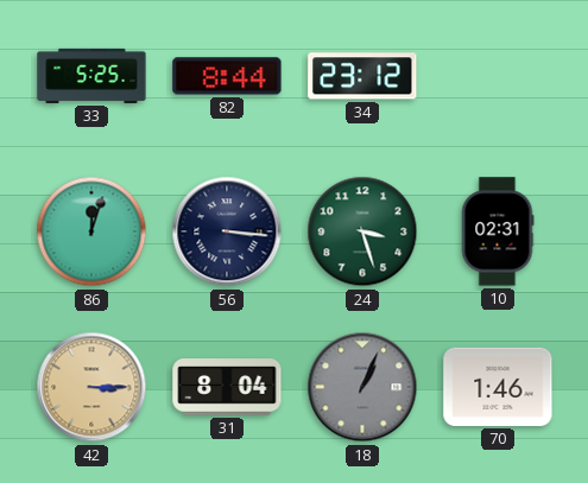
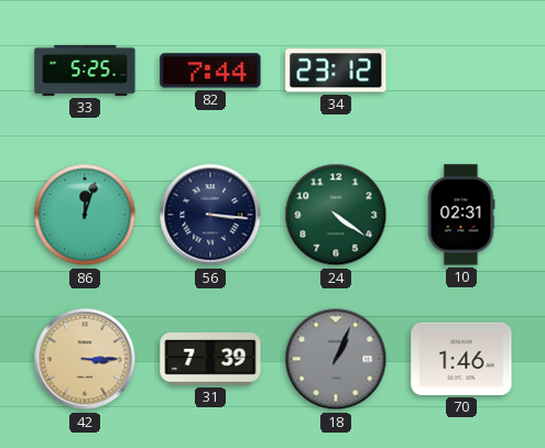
82: 8:44 -> 7:44
24: 3:27 -> 4:21
31: 8:04 -> 7:39
